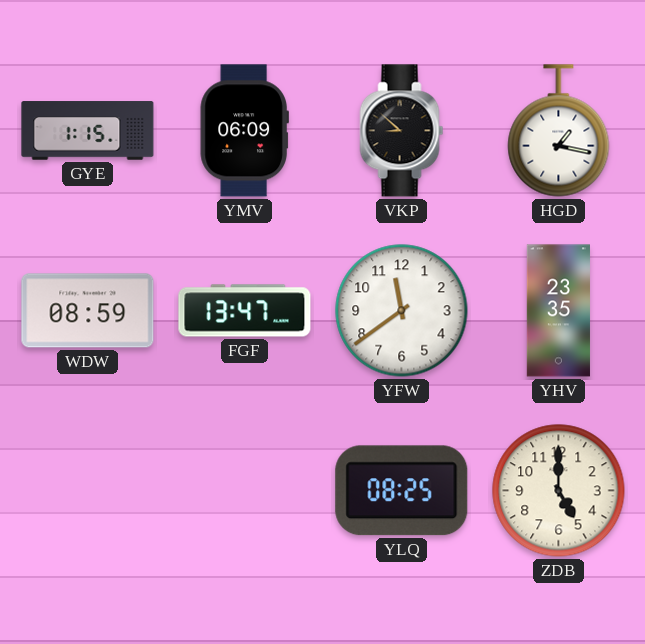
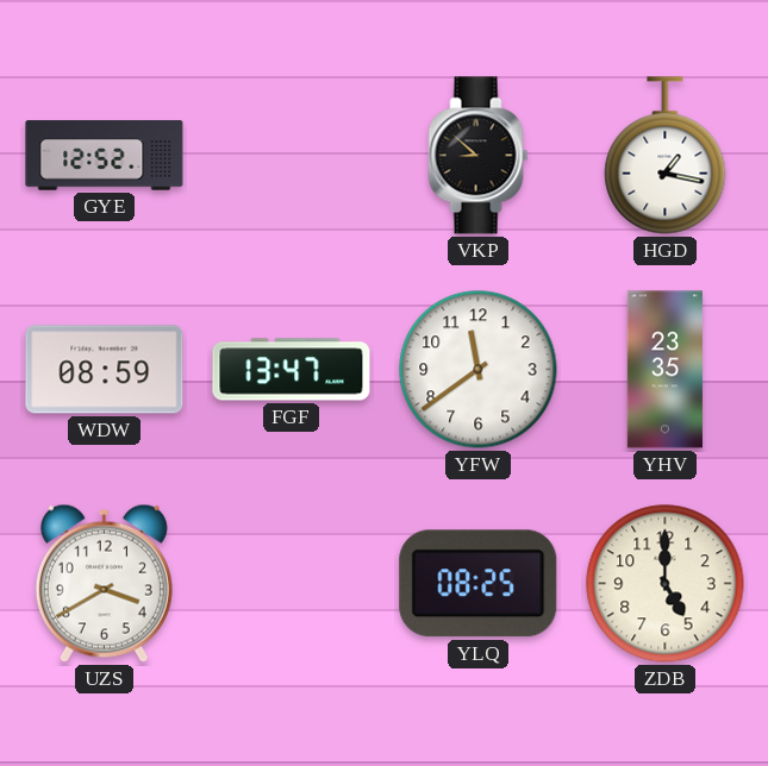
GYE: 1:15 -> 12:52
YMV: 06:09 -> none
UZS: none -> 3:40
